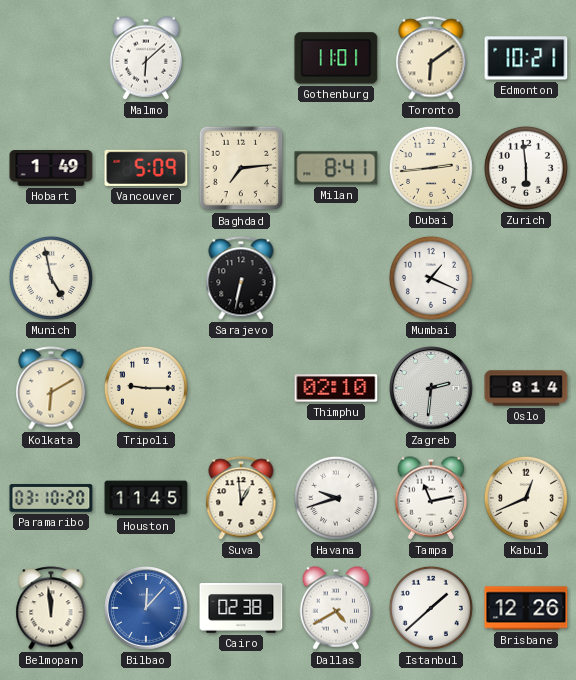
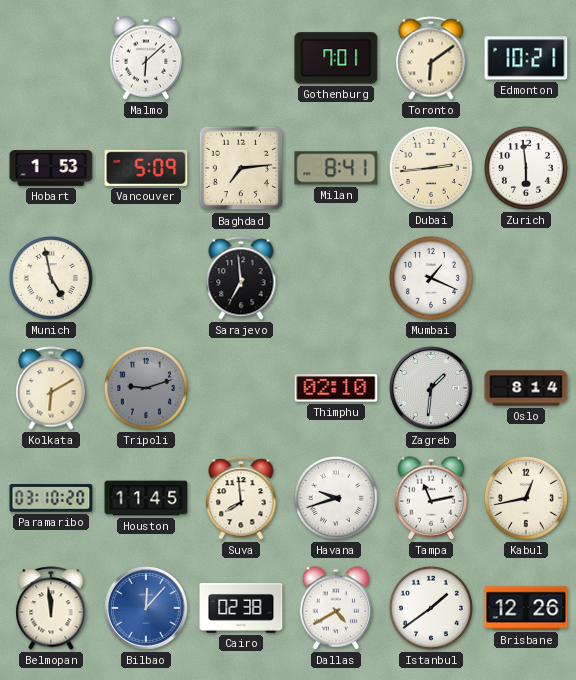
Gothenburg: 11:01 -> 7:01
Hobart: 1:49 -> 1:53
Sarajevo: 6:32 -> 6:59
Tripoli: 9:15 -> 9:12
Tripoli dial: cream -> grey
Zagreb: 2:31 -> 1:31
Suva: 12:59 -> 7:59
Kabul: 12:41 -> 12:43
Istanbul: 1:38 -> 1:39
